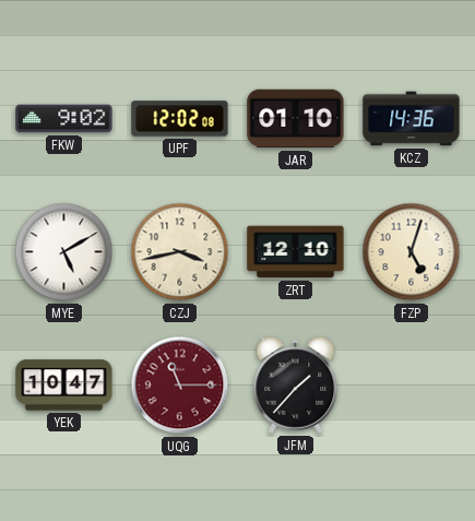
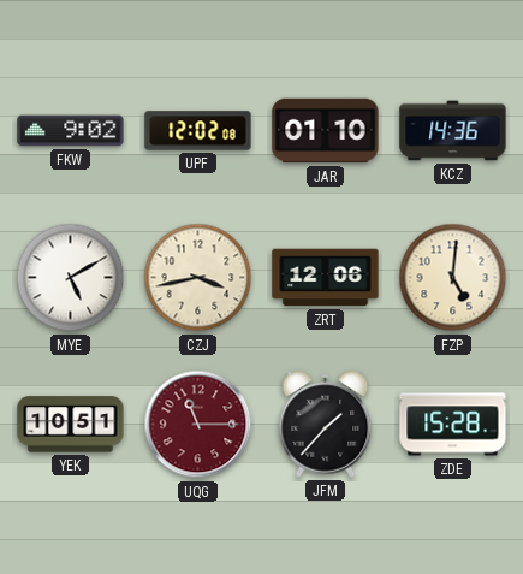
ZRT: 12:10 -> 12:06
FZP: 5:03 -> 5:01
YEK: 10:47 -> 10:51
ZDE: none -> 15:28
